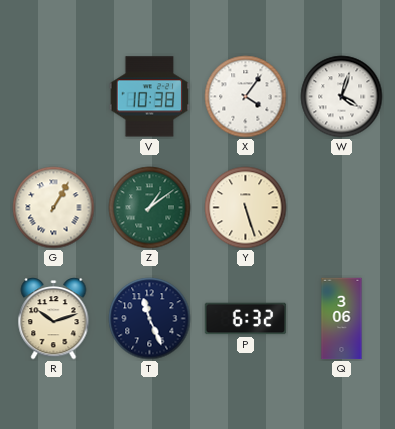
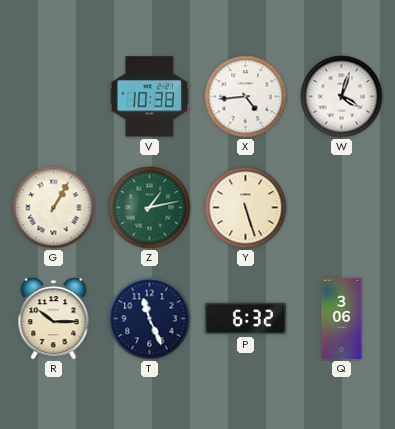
X: 4:06 -> 4:44
Z: 1:09 -> 1:13
R: 10:12 -> 10:15
